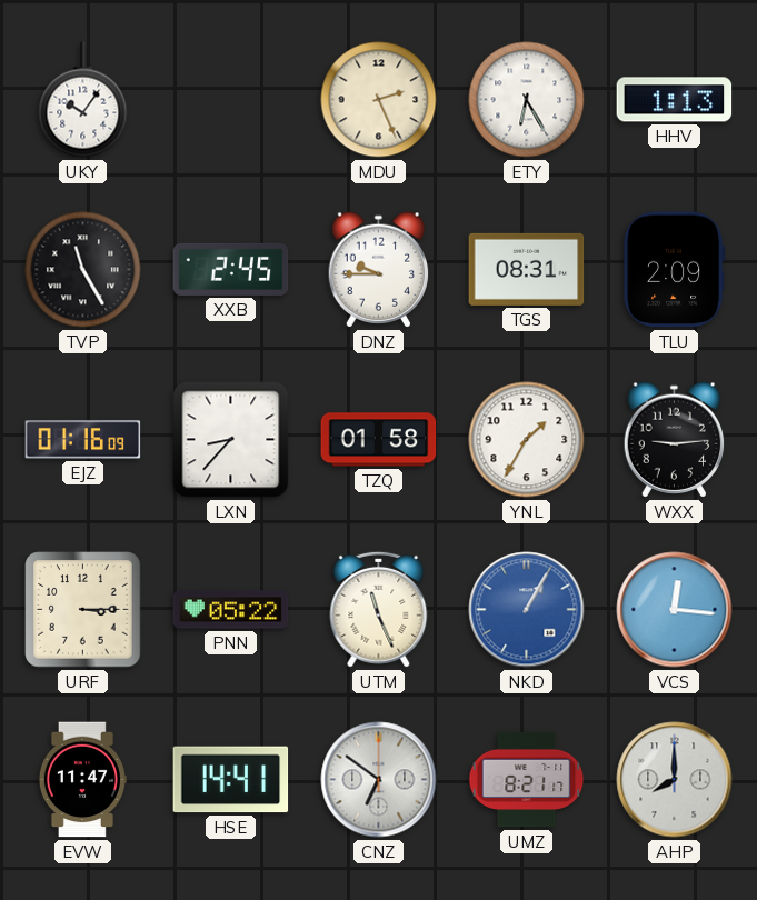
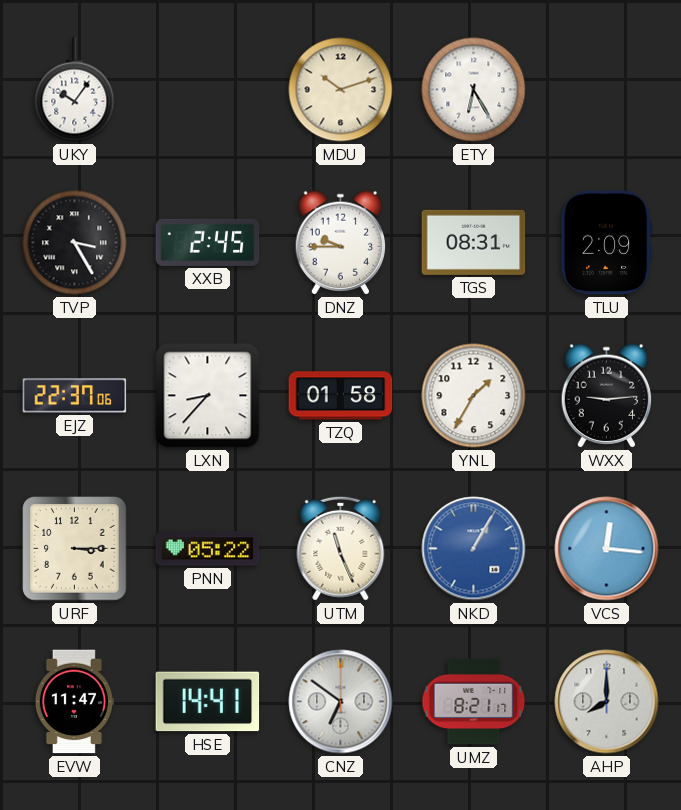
MDU: 2:26 -> 10:12
HHV: 1:13 -> none
TVP: 11:25 -> 3:25
EJZ: 01:16 -> 22:37
